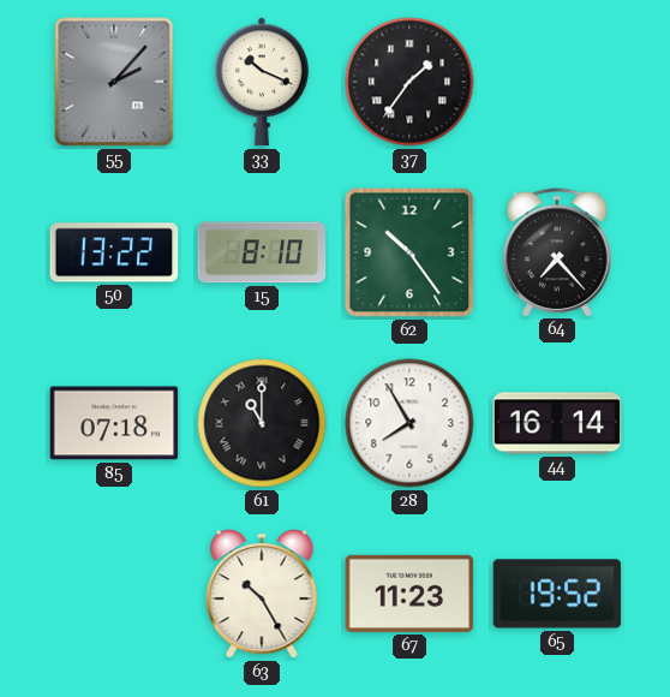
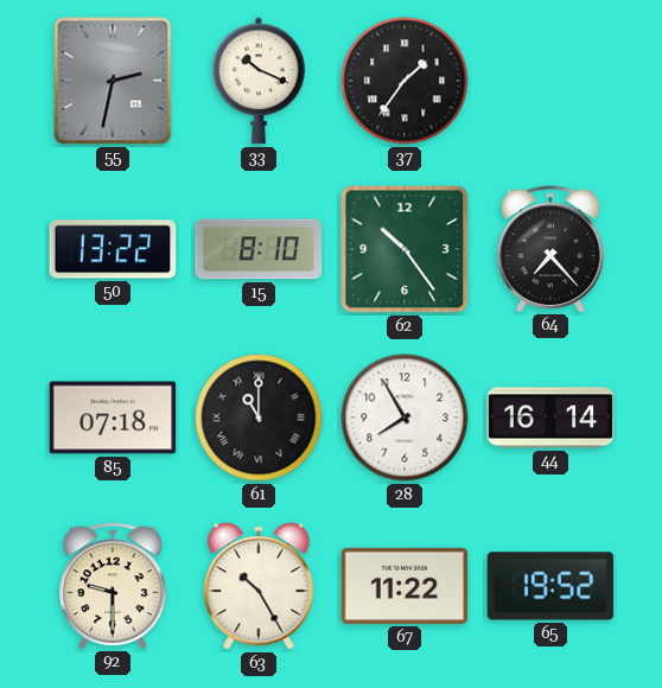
55: 2:07 -> 2:32
92: none -> 9:30
67: 11:23 -> 11:22
